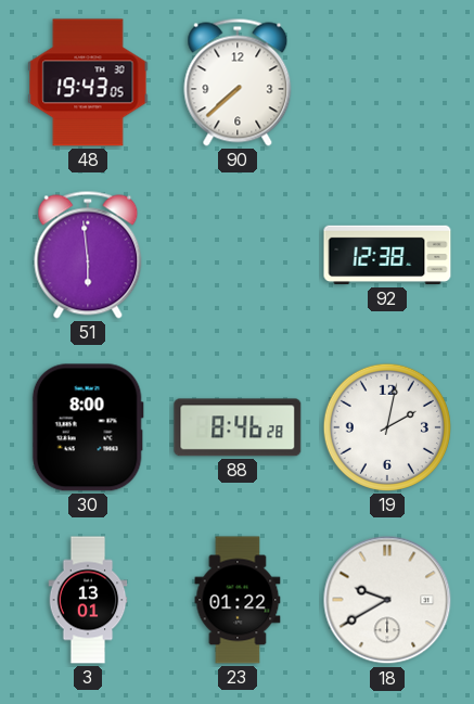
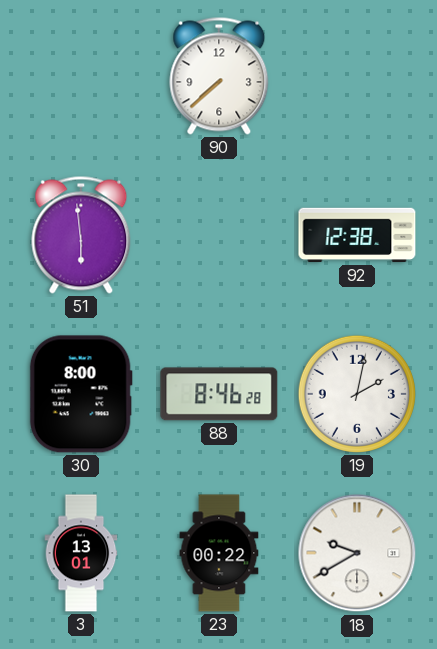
48: 19:43 -> none
23: 01:22 -> 00:22
